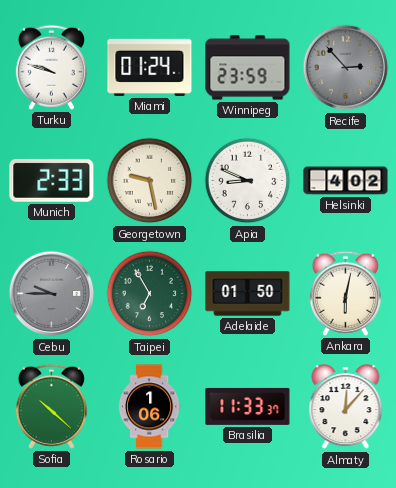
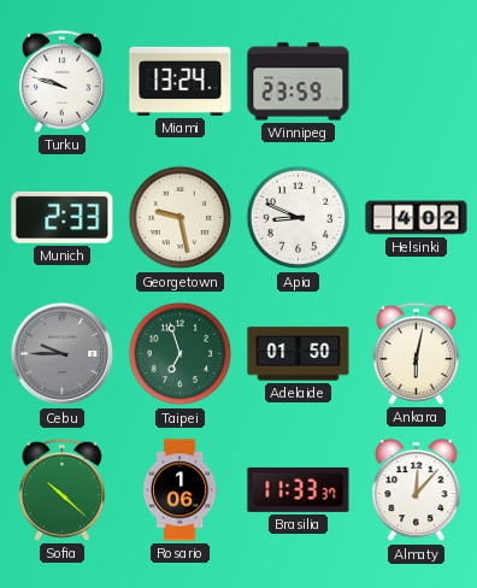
Miami: 01:24 -> 13:24
Recife: 2:53 -> none
Taipei: 6:55 -> 6:57
